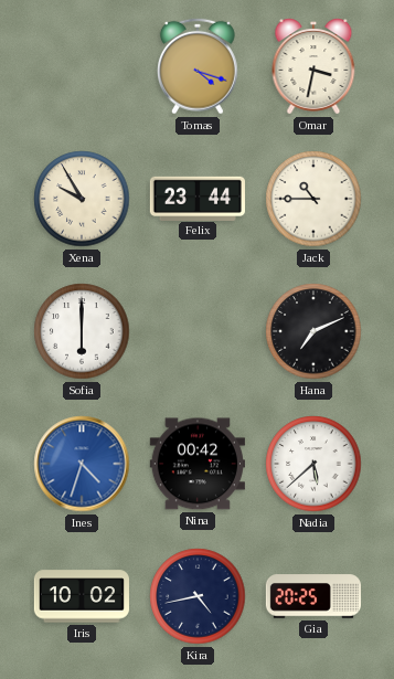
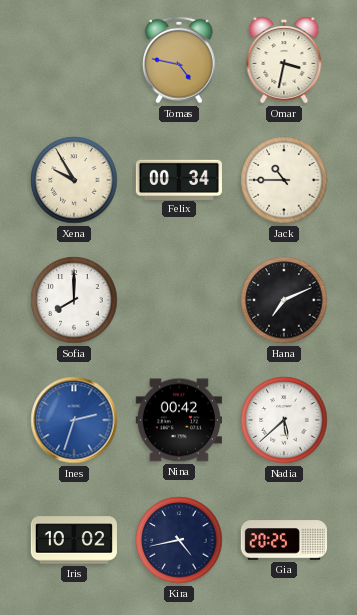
Tomas: 4:18 -> 4:47
Felix: 23:44 -> 00:34
Sofia: 6:00 -> 8:00
Ines: 4:33 -> 2:33
